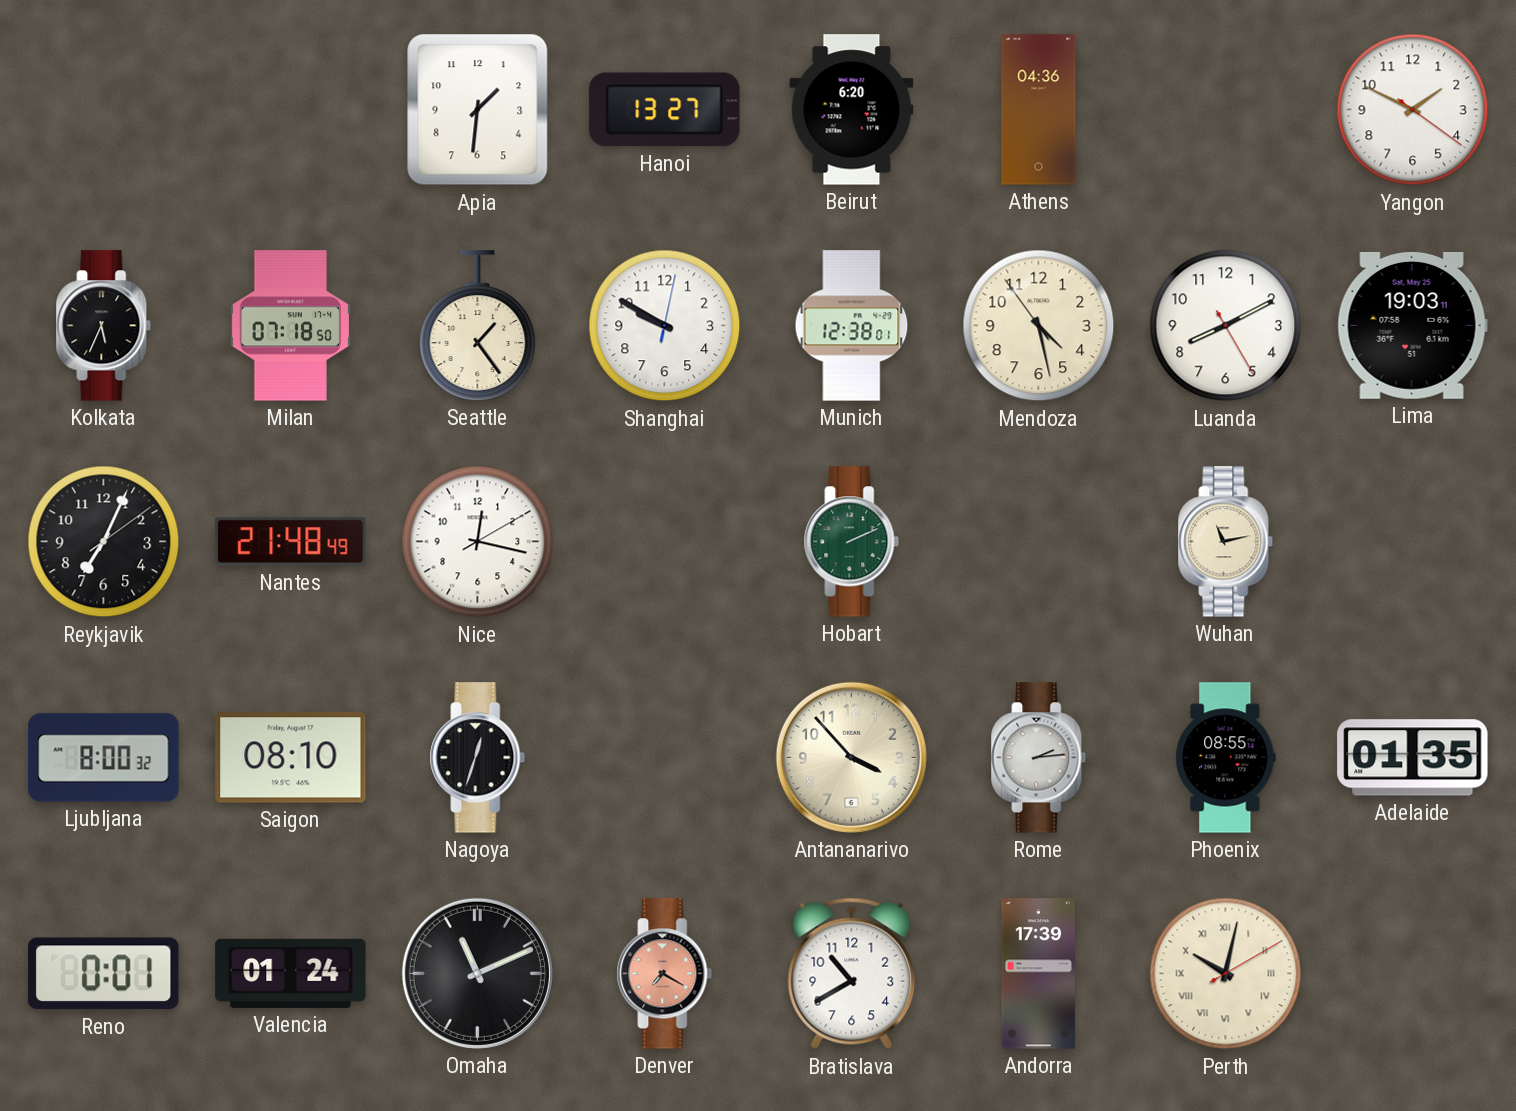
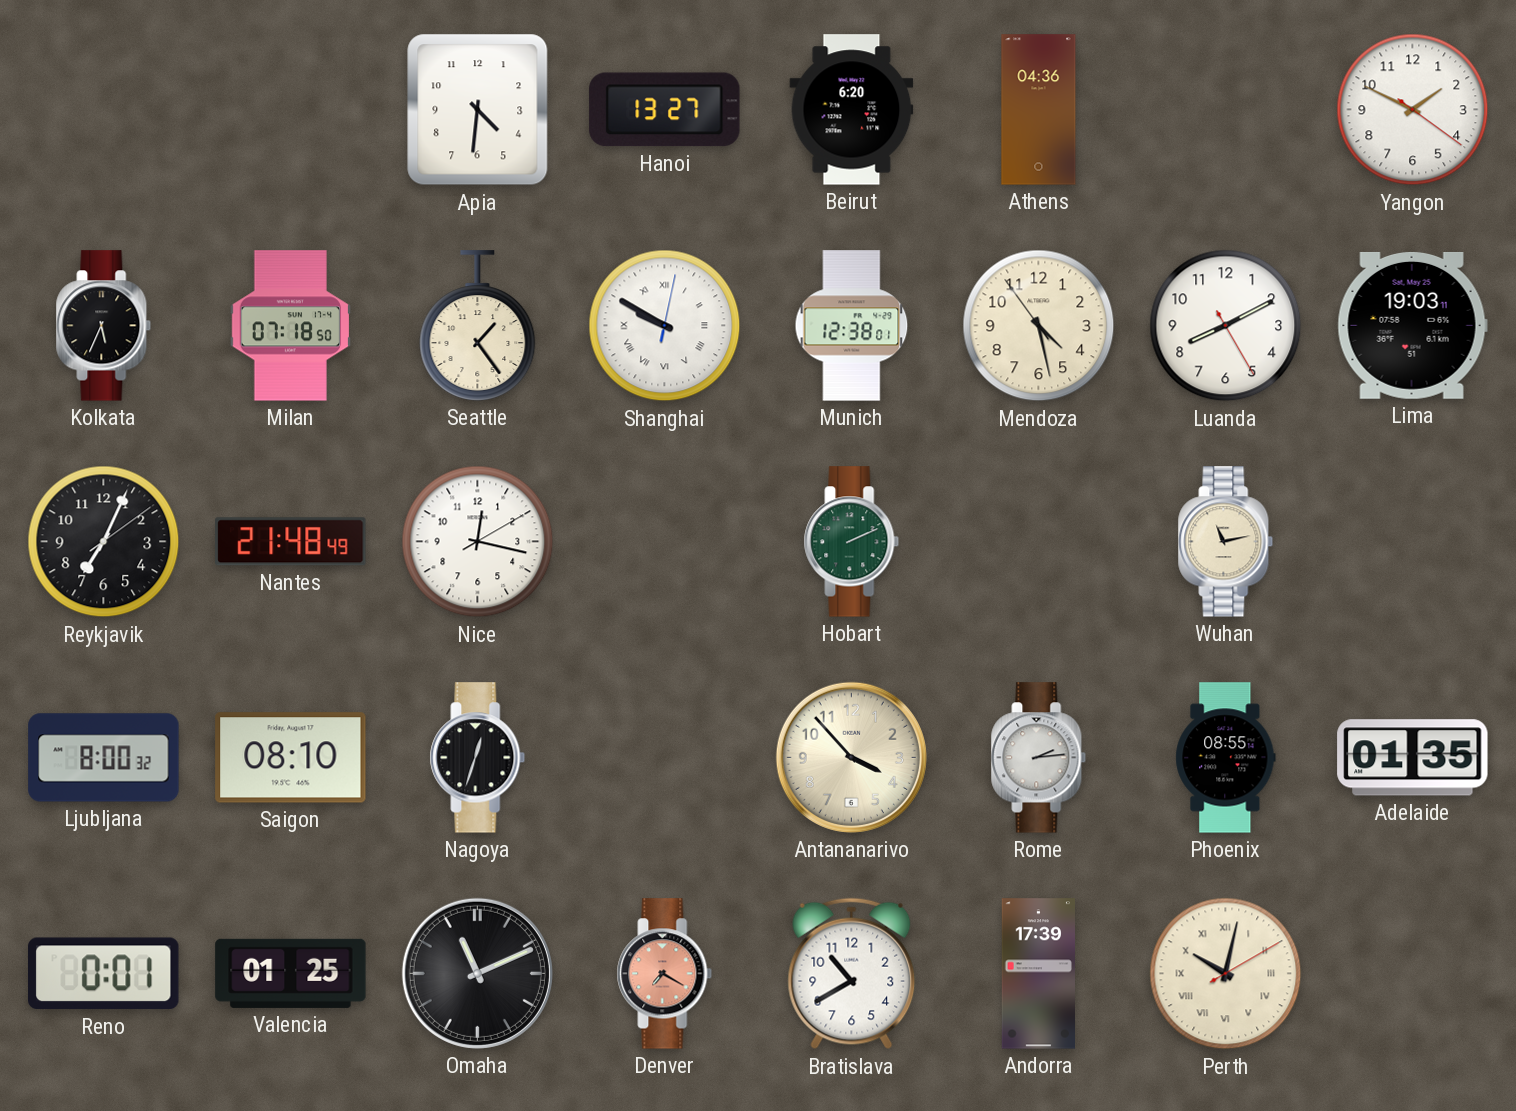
Apia: 1:31 -> 4:31
Shanghai numerals: Arabic -> Roman
Valencia: 01:24 -> 01:25
